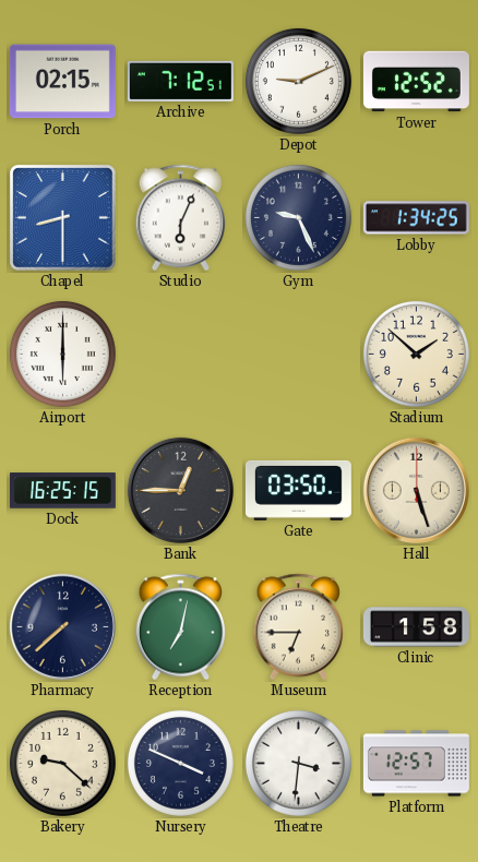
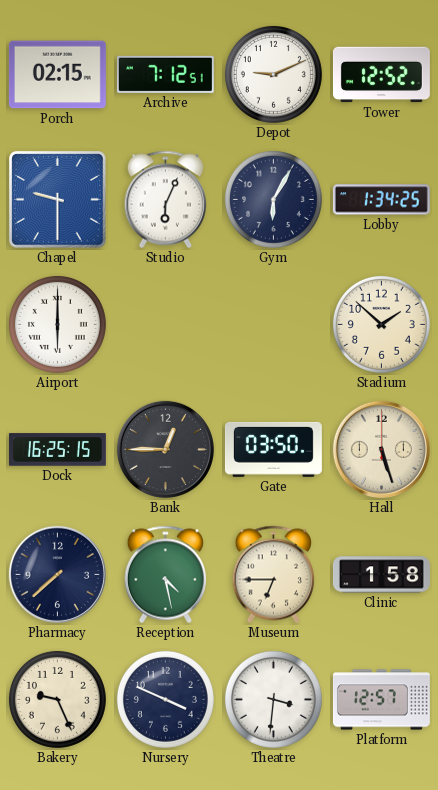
Chapel: 8:30 -> 9:30
Gym: 9:26 -> 6:05
Reception: 7:02 -> 4:28
Bakery: 9:22 -> 9:26
